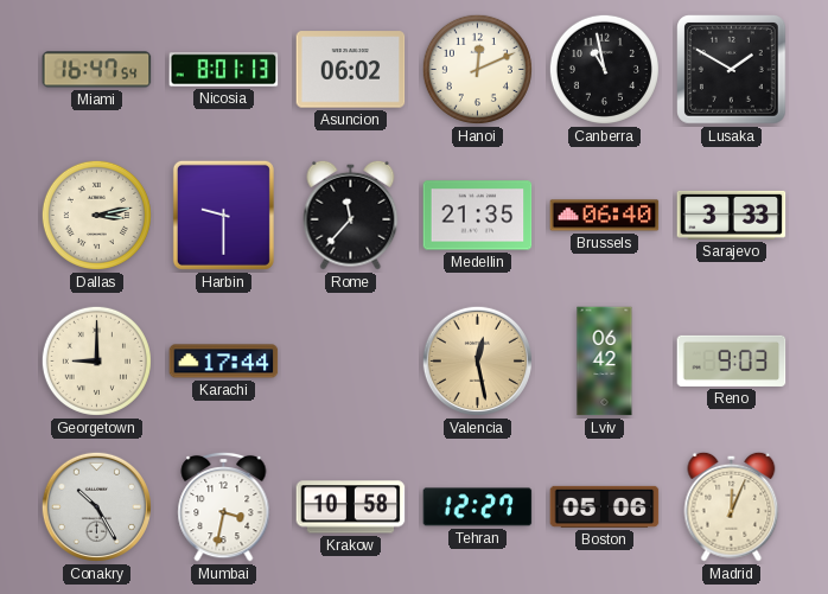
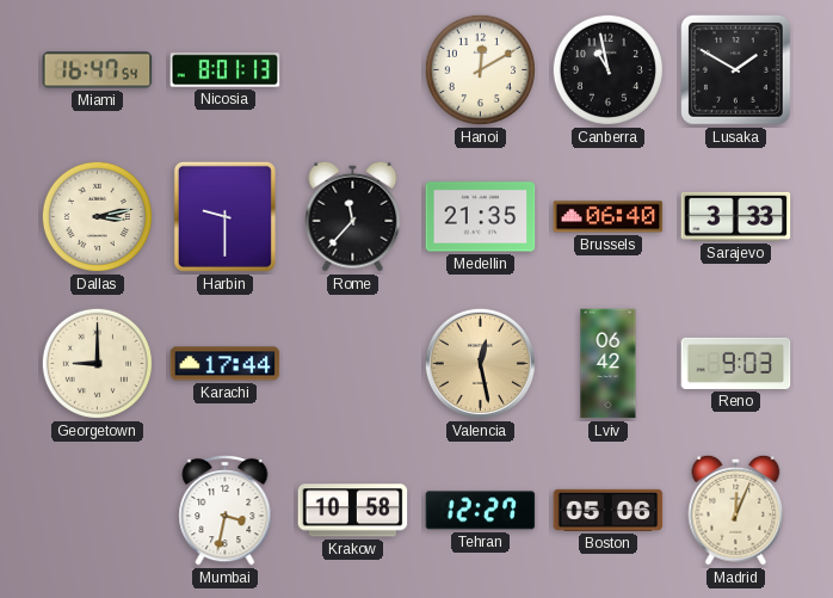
Asuncion: 06:02 -> none
Hanoi: 12:11 -> 12:10
Conakry: 10:25 -> none
